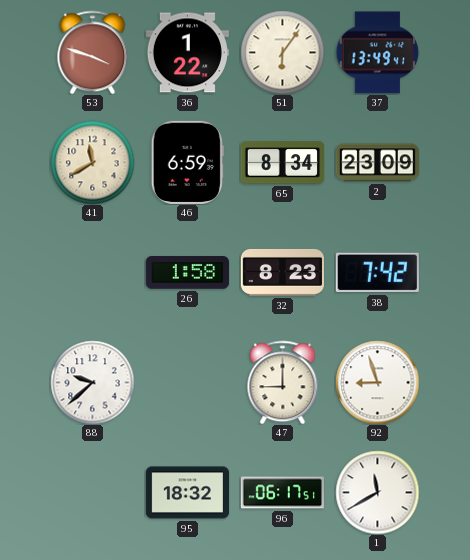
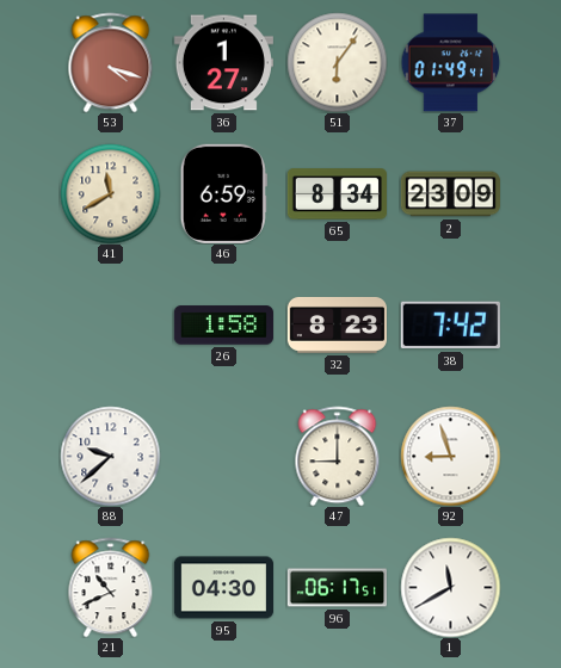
53: 3:48 -> 4:18
36: 1:22 -> 1:27
37: 13:49 -> 01:49
21: none -> 10:41
95: 18:32 -> 04:30
